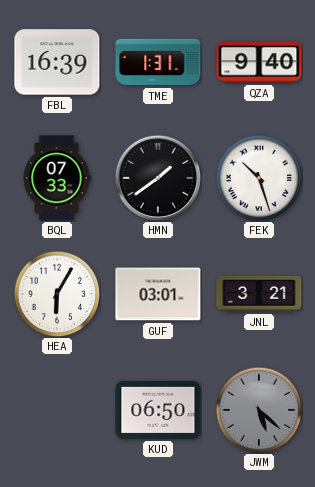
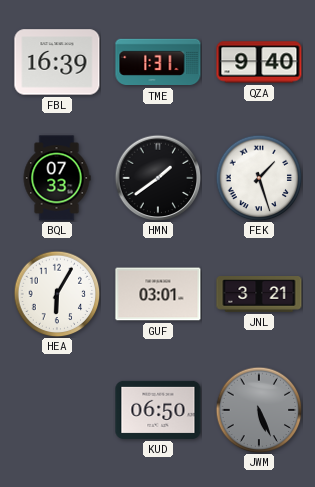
FEK: 10:27 -> 1:27
JWM: 5:22 -> 5:26
